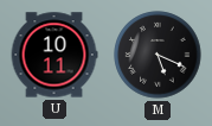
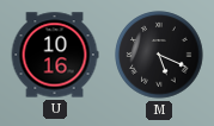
U: 10:11 -> 10:16
